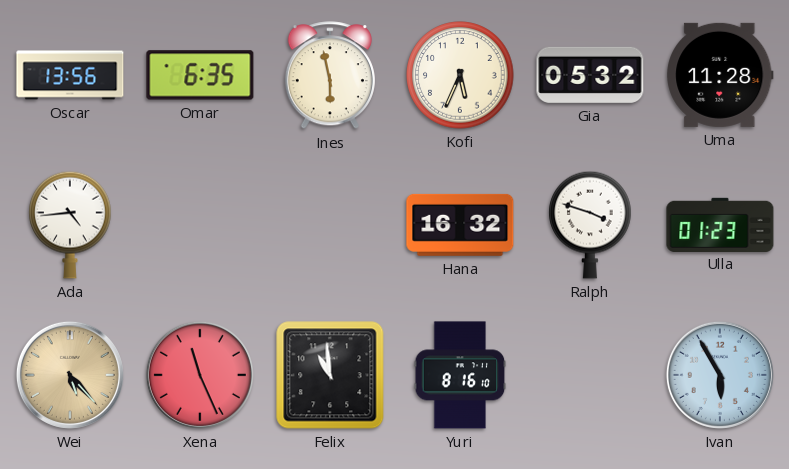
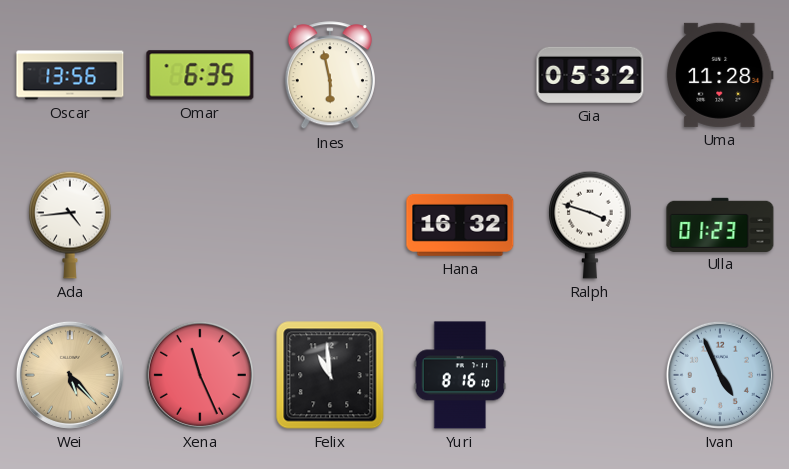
Kofi: 5:34 -> none
Ivan: 5:55 -> 4:56
